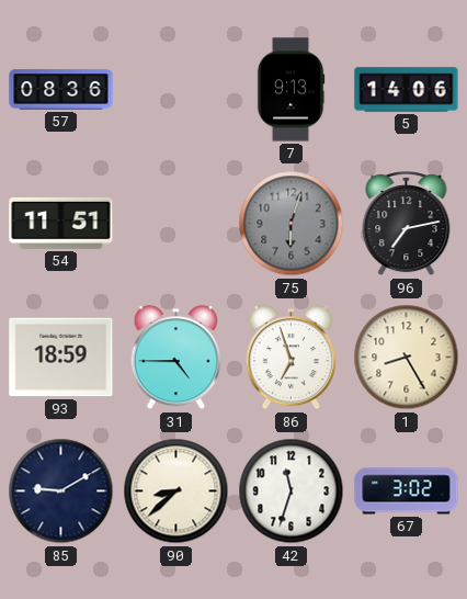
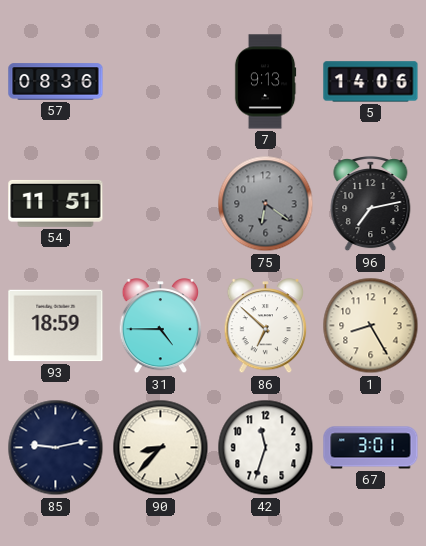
75: 6:03 -> 6:21
86: 6:57 -> 6:52
85: 9:10 -> 9:13
90: 8:38 -> 8:37
67: 3:02 -> 3:01
